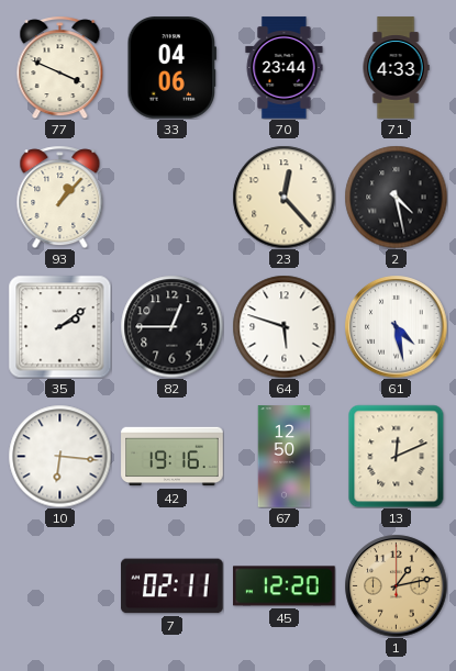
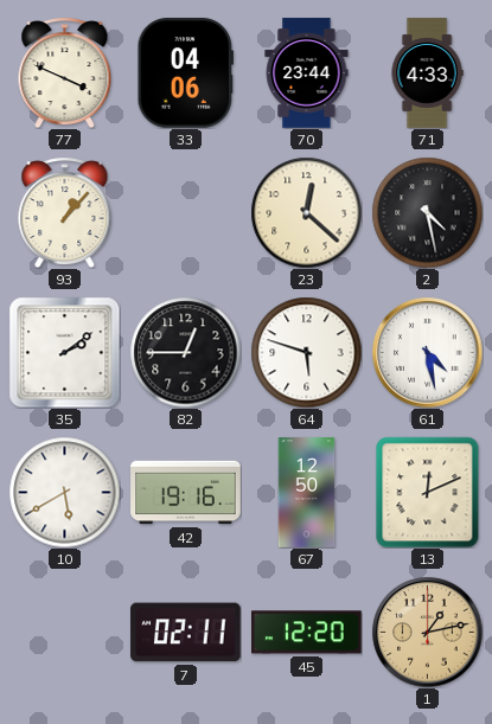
23: 12:23 -> 12:22
10: 6:16 -> 5:40
